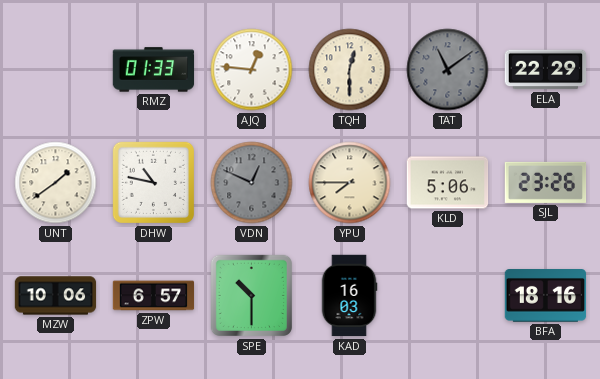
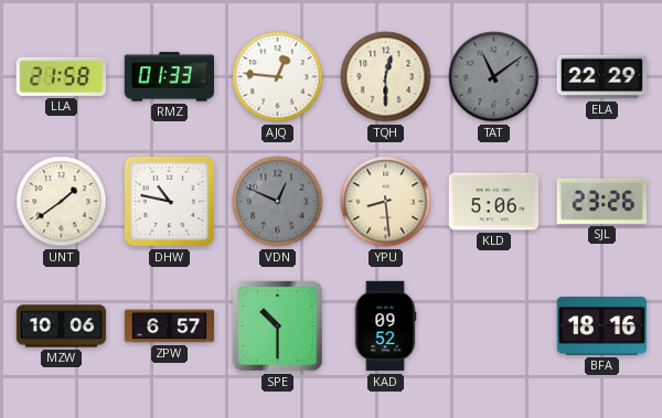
LLA: none -> 21:58
YPU: 7:45 -> 8:29
KAD: 16:03 -> 09:52
